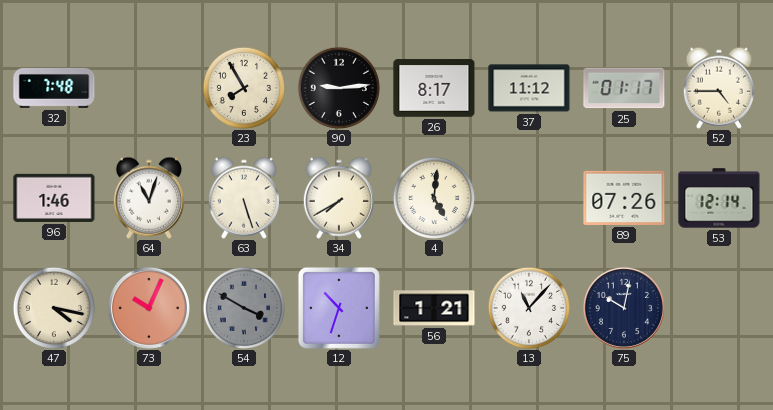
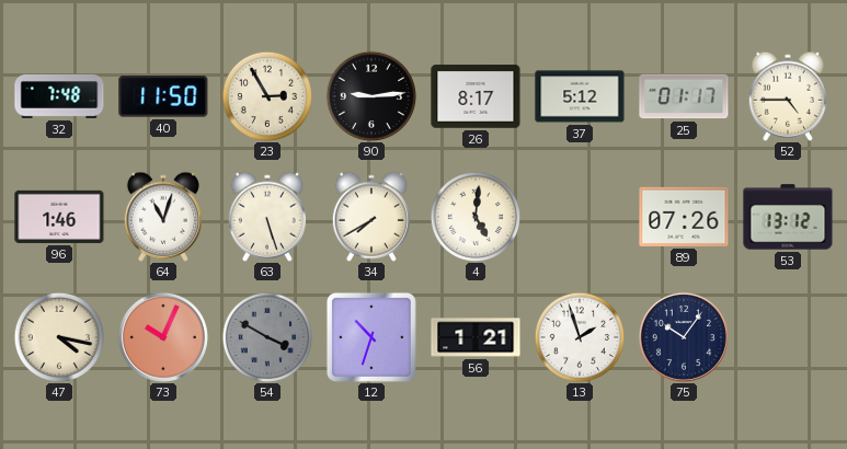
40: none -> 11:50
23: 7:55 -> 2:55
37: 11:12 -> 5:12
53: 12:14 -> 13:12
13: 11:07 -> 1:57
75: 10:02 -> 10:06
